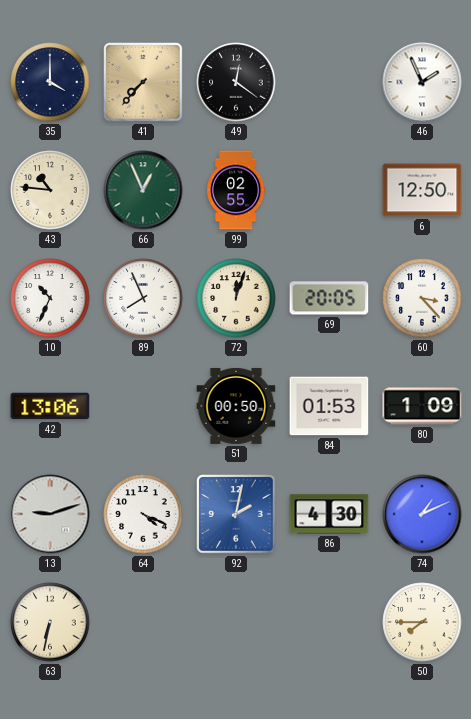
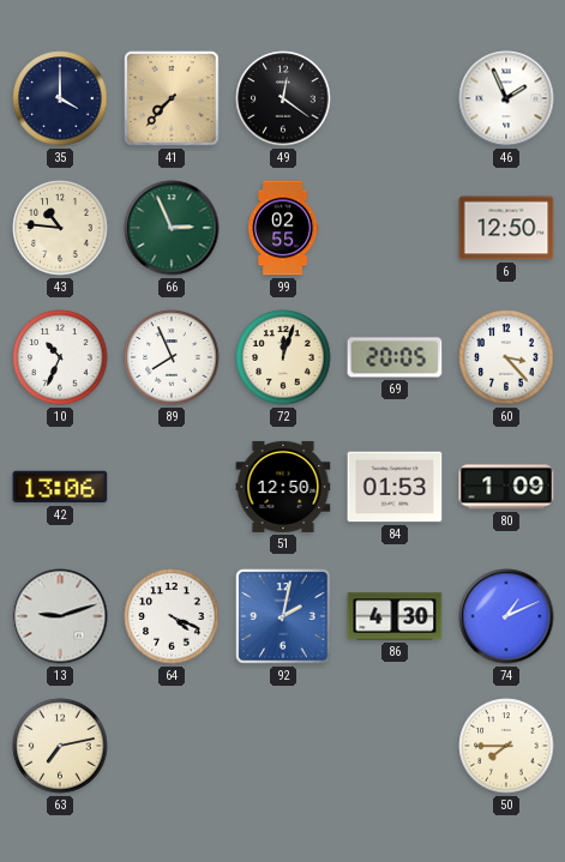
66: 12:56 -> 2:56
51: 00:50 -> 12:50
63: 6:32 -> 7:13
